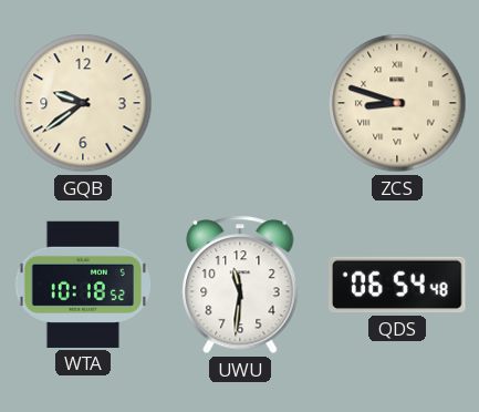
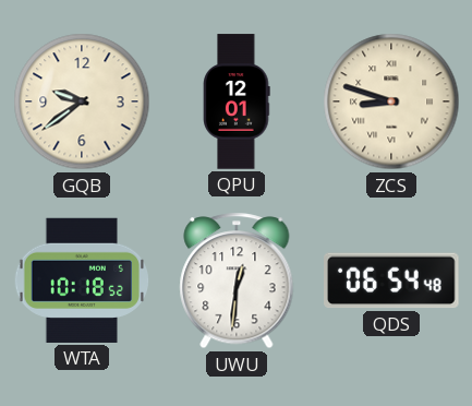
QPU: none -> 12:01
UWU: 11:31 -> 12:31
